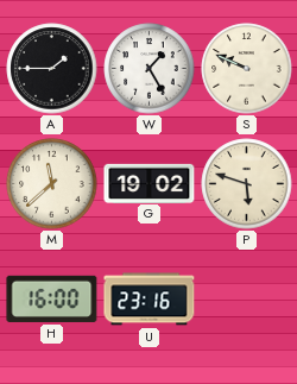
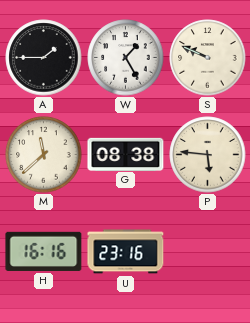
G: 19:02 -> 08:38
P: 5:48 -> 5:46
H: 16:00 -> 16:16
